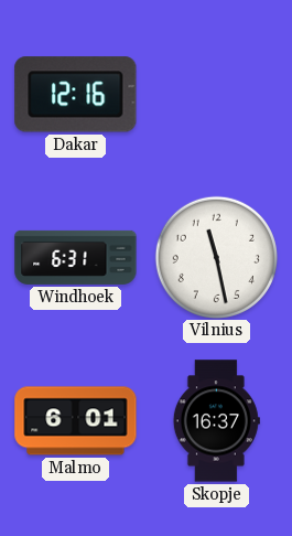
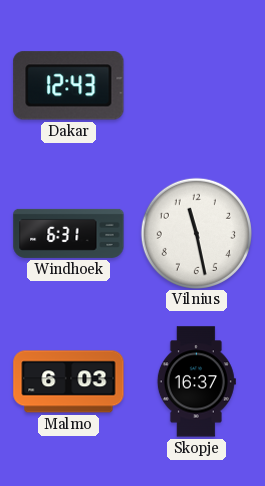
Dakar: 12:16 -> 12:43
Malmo: 6:01 -> 6:03
